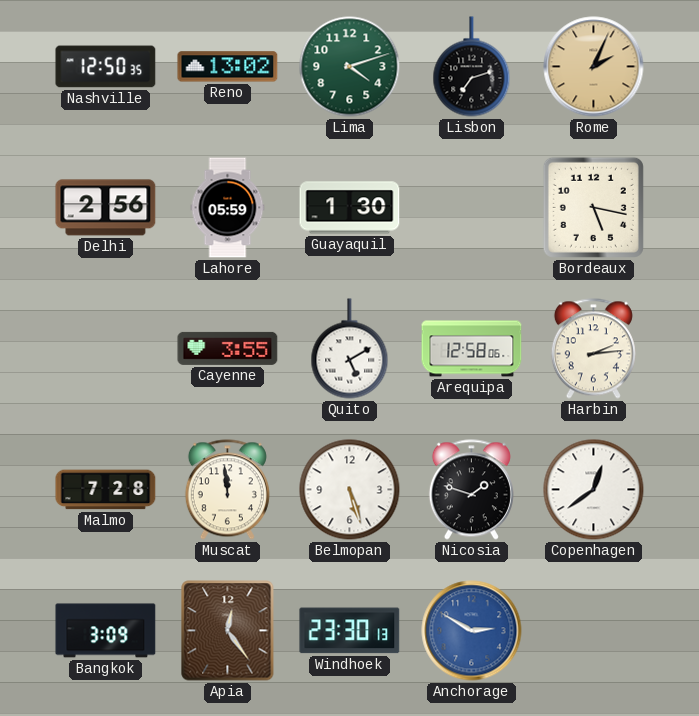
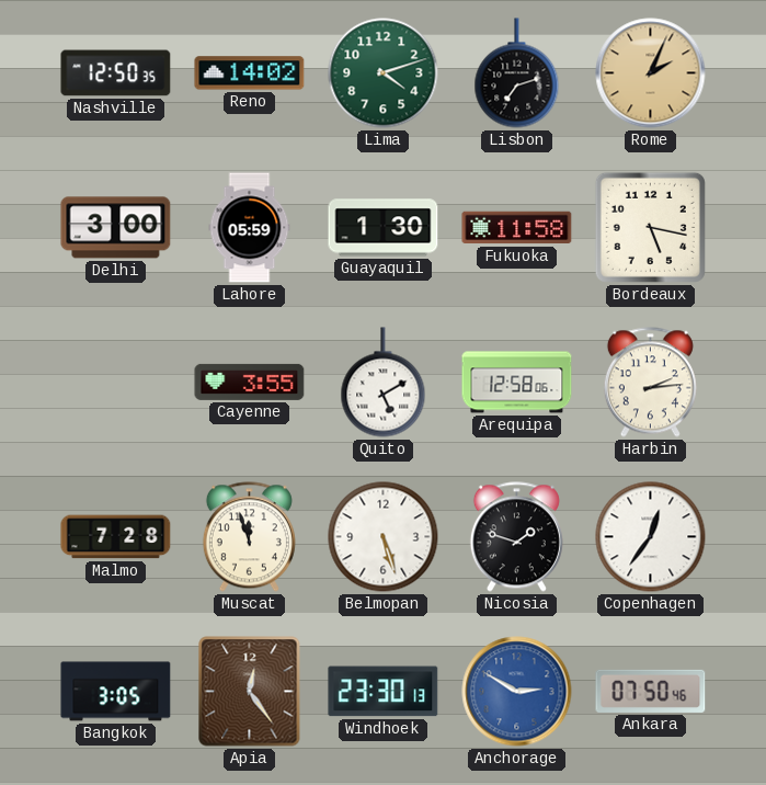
Reno: 13:02 -> 14:02
Delhi: 2:56 -> 3:00
Fukuoka: none -> 11:58
Muscat: 11:59 -> 11:57
Copenhagen: 12:39 -> 12:36
Bangkok: 3:09 -> 3:05
Ankara: none -> 07:50
